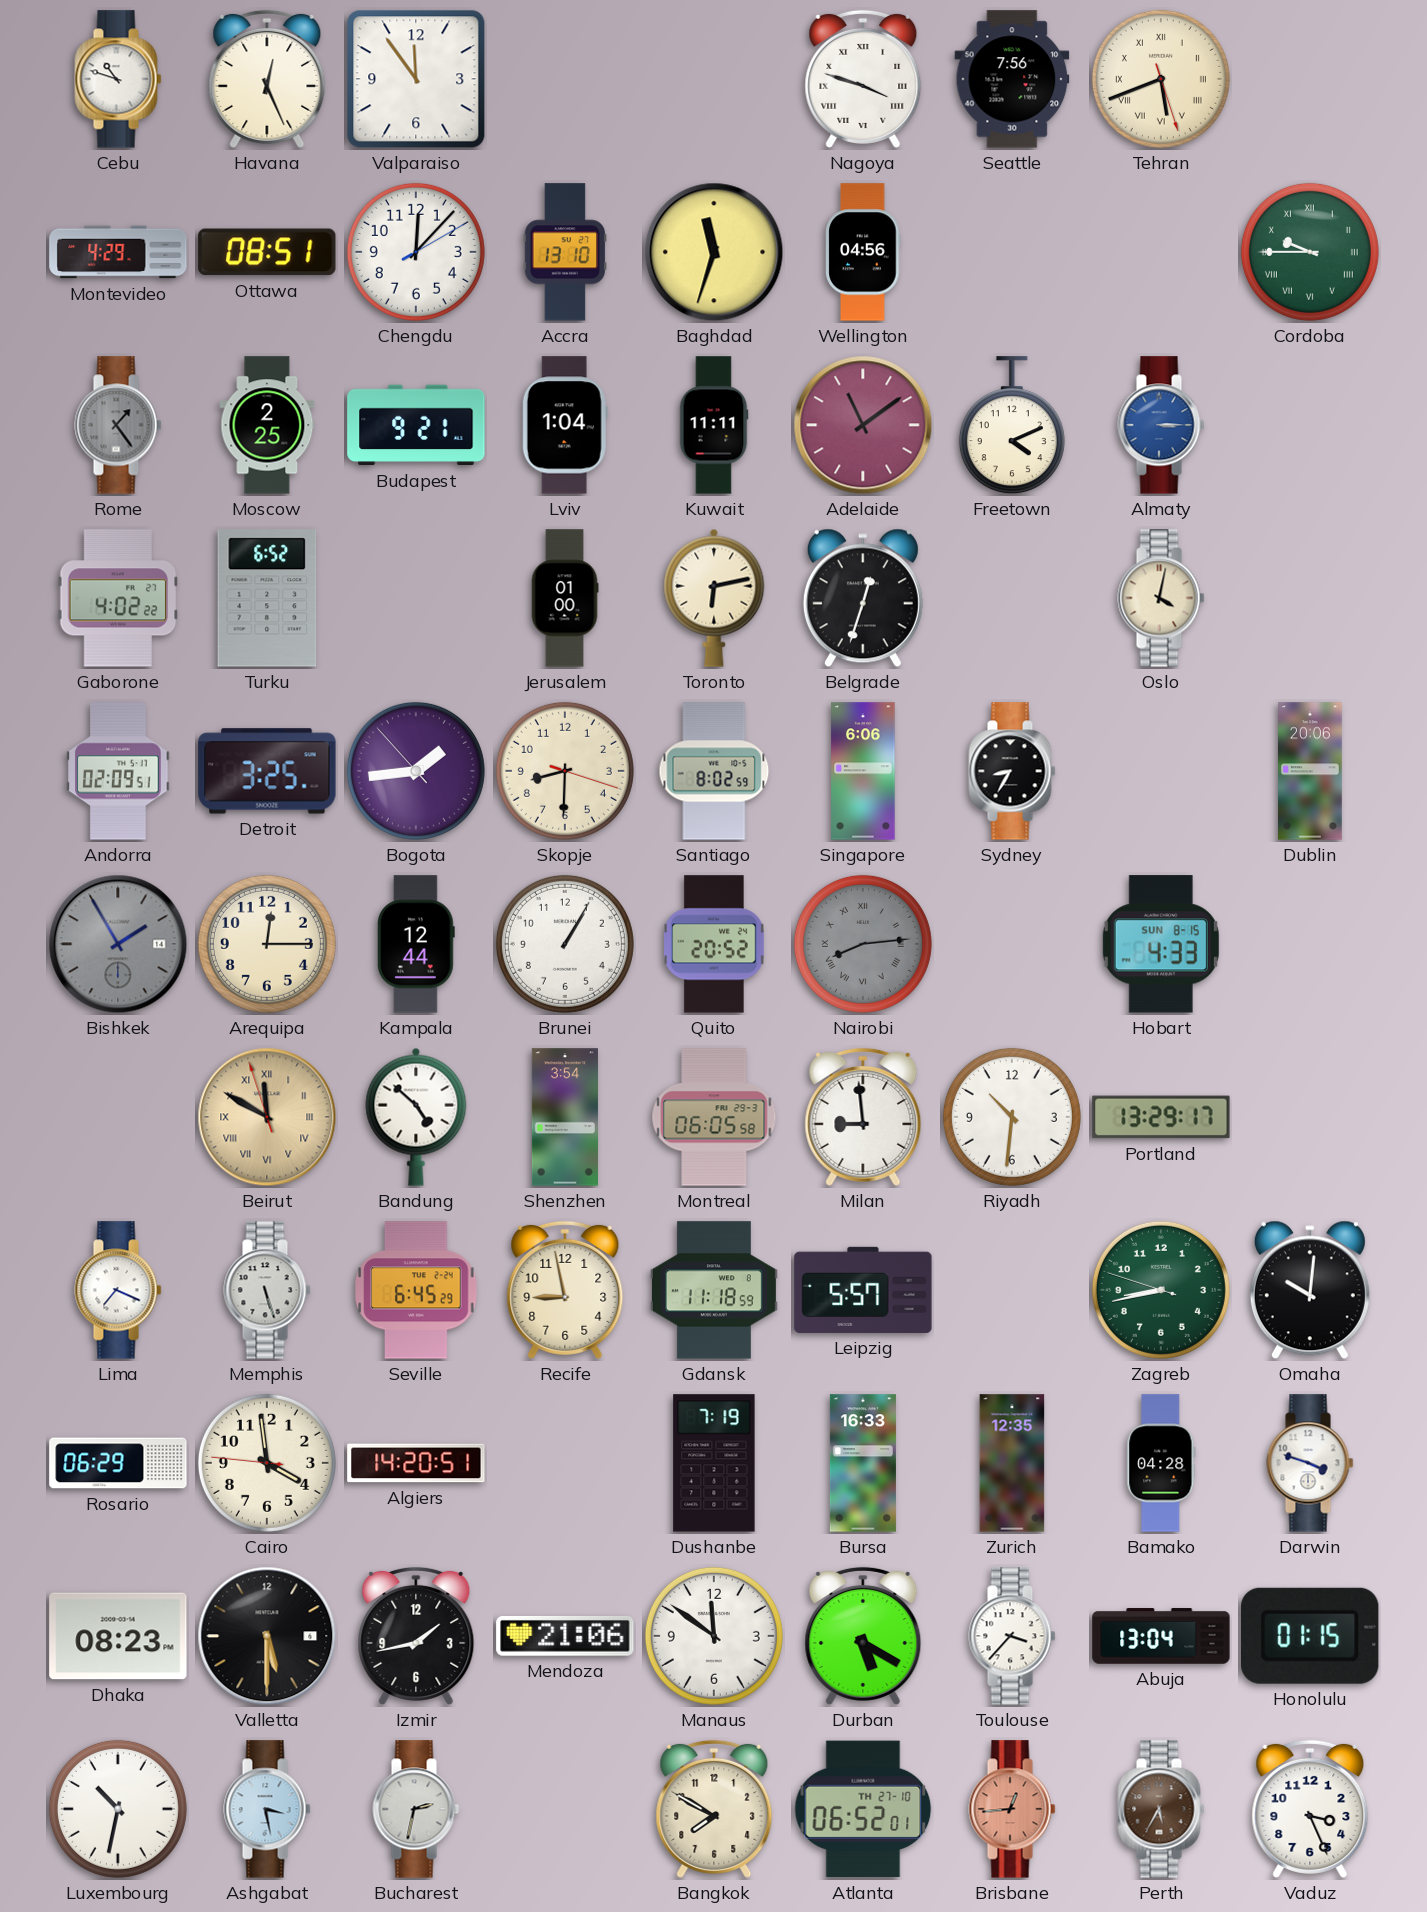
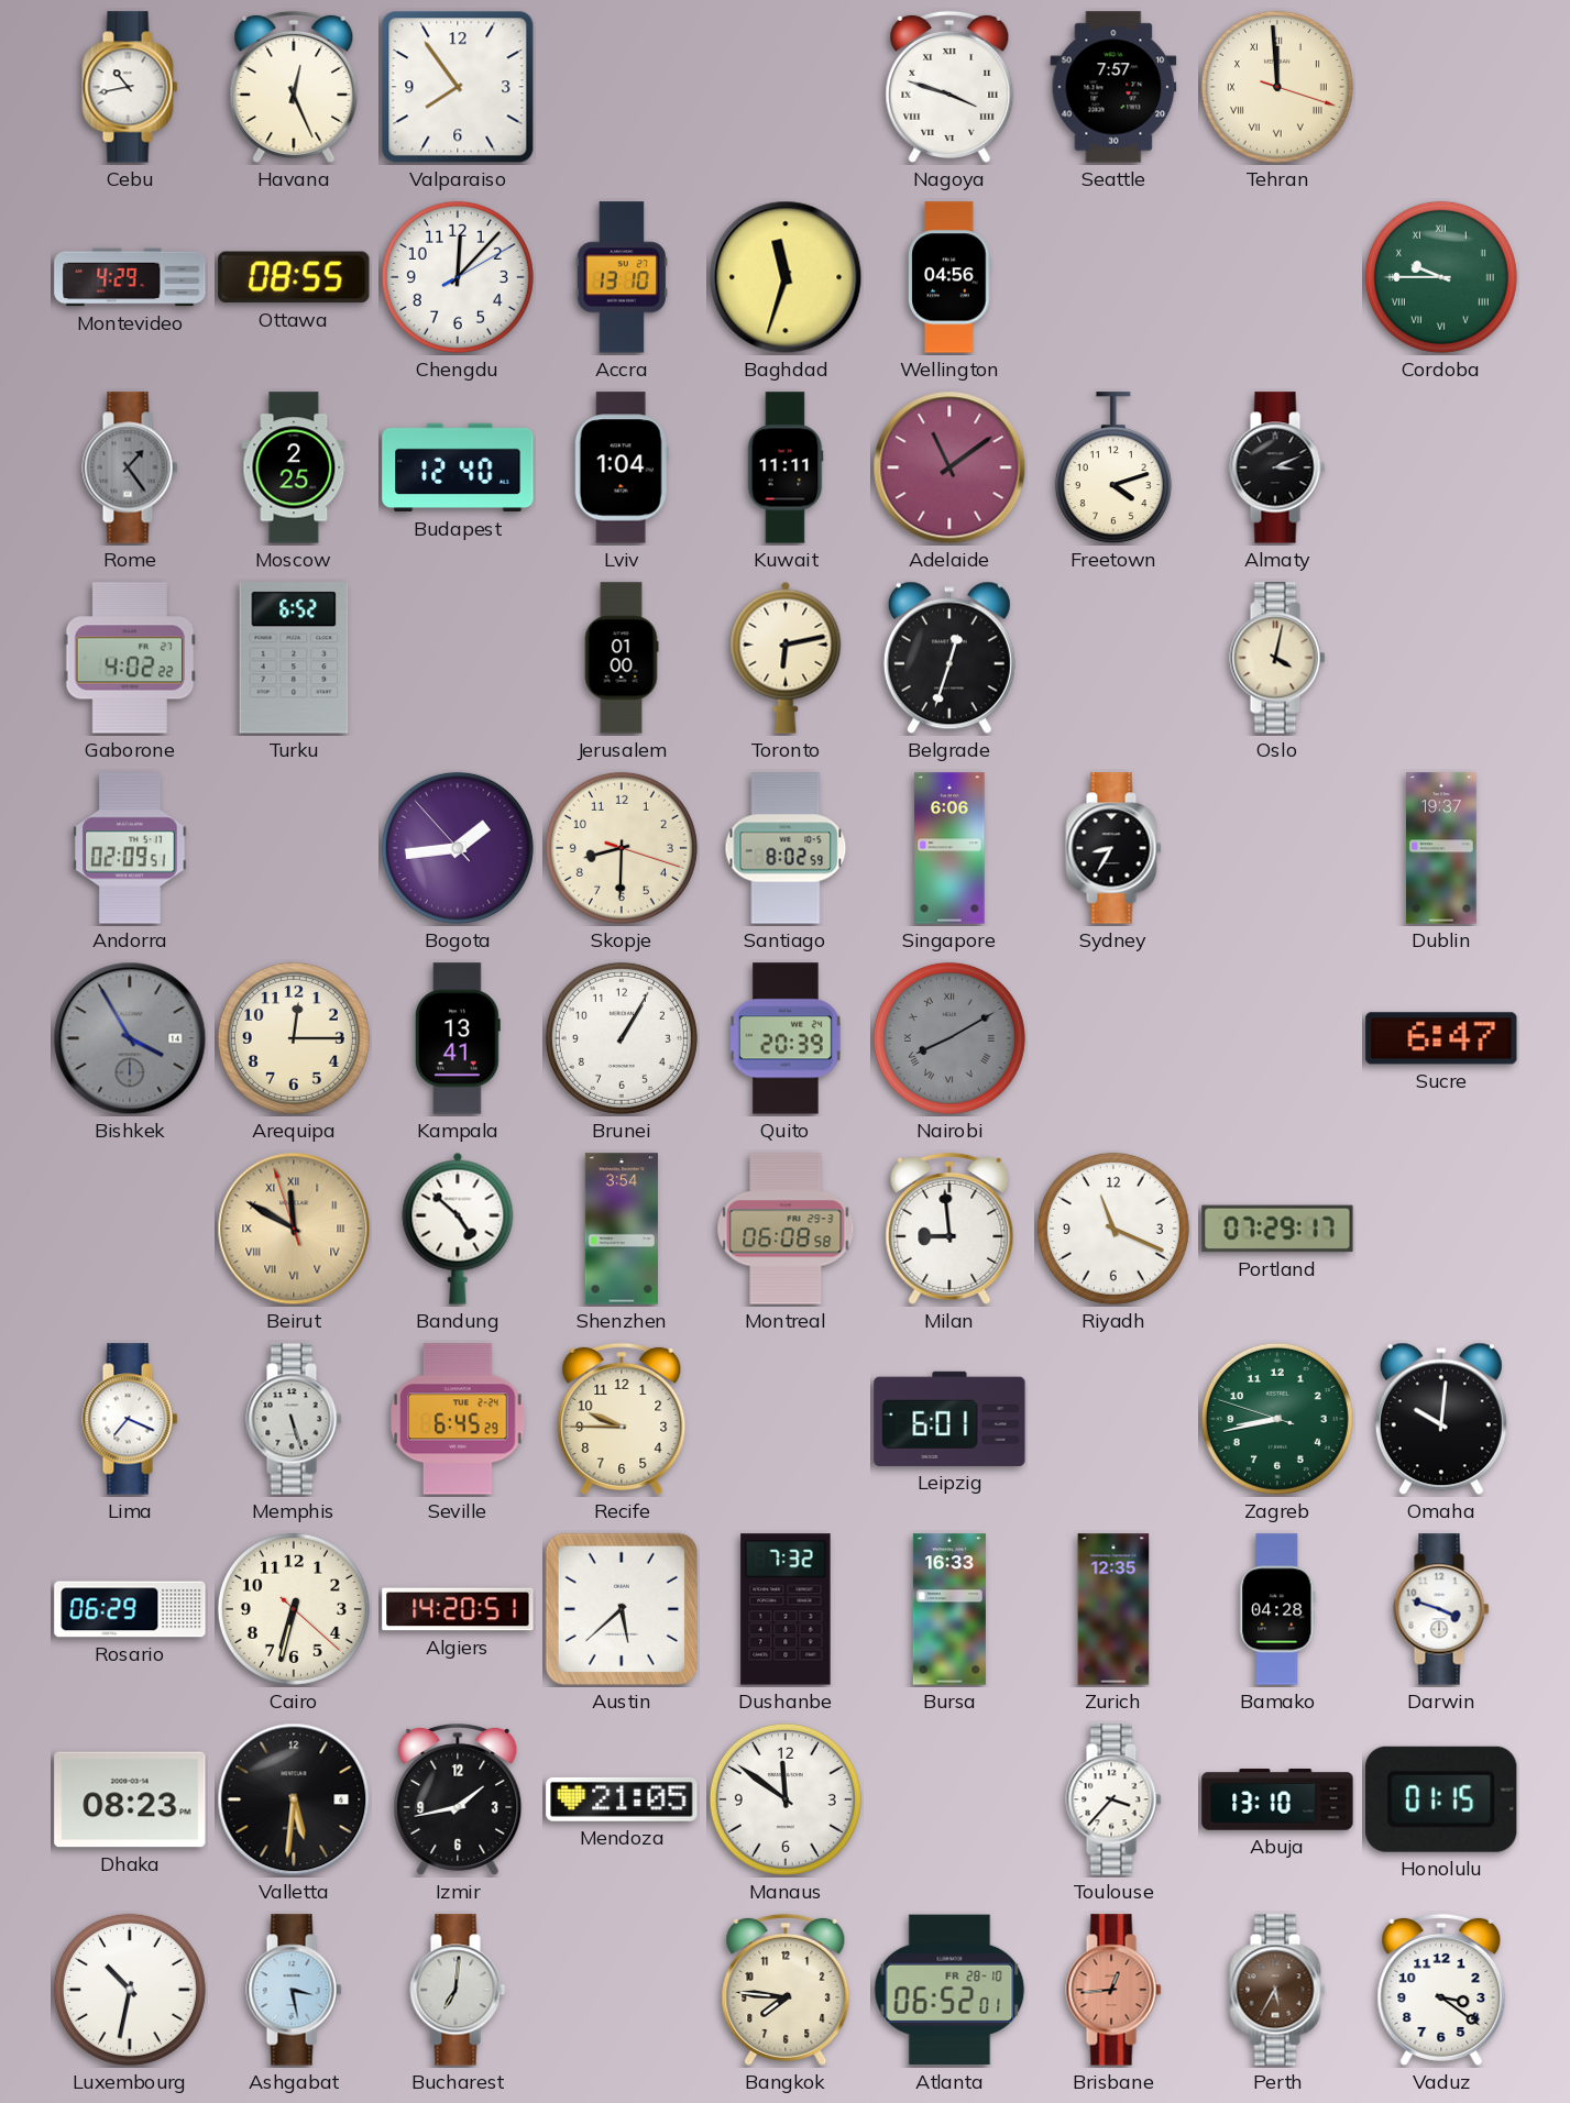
Cebu: 10:48 -> 10:43
Valparaiso: 11:54 -> 7:54
Seattle: 7:56 -> 7:57
Tehran: 5:41 -> 11:59
Ottawa: 08:51 -> 08:55
Budapest: 9:21 -> 12:40
Freetown: 4:11 -> 4:12
Almaty: 3:15 -> 3:11
Almaty dial: blue -> black
Detroit: 3:25 -> none
Dublin: 20:06 -> 19:37
Bishkek: 1:55 -> 3:55
Kampala: 12:44 -> 13:41
Quito: 20:52 -> 20:39
Nairobi: 8:14 -> 8:10
Hobart: 4:33 -> none
Sucre: none -> 6:47
Montreal: 06:05 -> 06:08
Riyadh: 10:31 -> 11:19
Portland: 13:29 -> 07:29
Recife: 8:58 -> 9:45
Gdansk: 11:18 -> none
Leipzig: 5:57 -> 6:01
Cairo: 3:58 -> 6:32
Austin: none -> 5:38
Dushanbe: 7:19 -> 7:32
Valletta: 5:30 -> 5:31
Mendoza: 21:06 -> 21:05
Durban: 5:20 -> none
Abuja: 13:04 -> 13:10
Bucharest: 2:32 -> 7:01
Bangkok: 7:50 -> 7:46
Atlanta date: TH 27-10 -> FR 28-10
Vaduz: 3:26 -> 3:21
